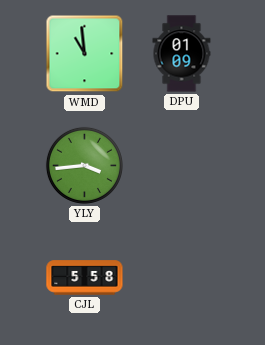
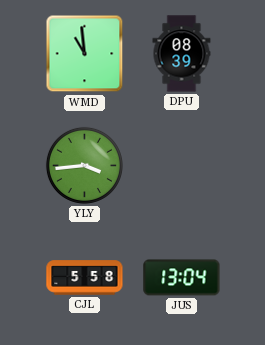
DPU: 01:09 -> 08:39
JUS: none -> 13:04
